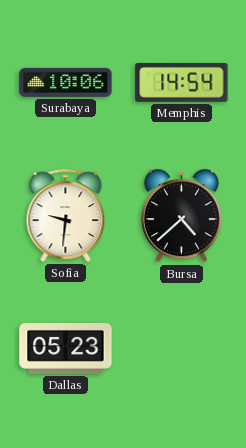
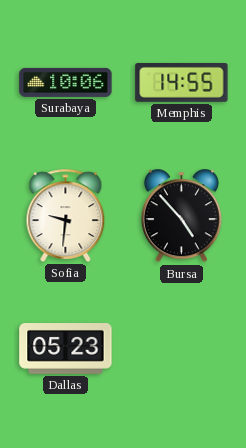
Memphis: 14:54 -> 14:55
Bursa: 4:38 -> 4:53
